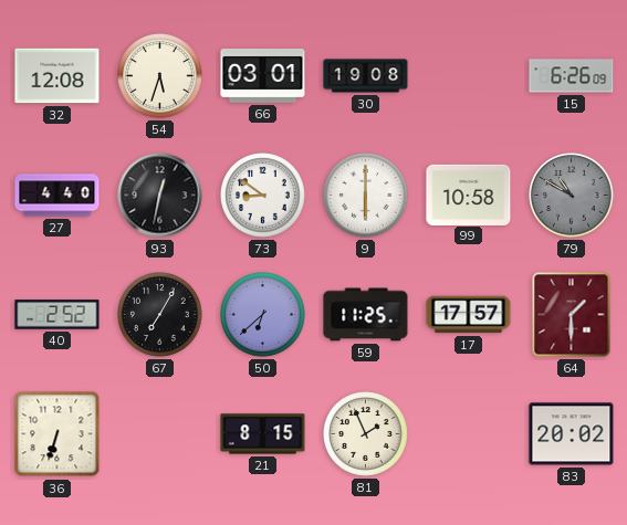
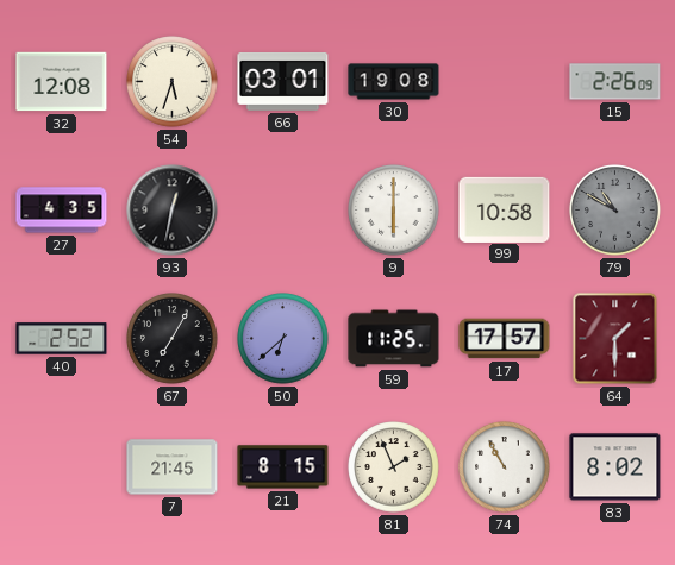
15: 6:26 -> 2:26
27: 4:40 -> 4:35
73: 8:51 -> none
36: 6:33 -> none
7: none -> 21:45
74: none -> 10:55
83: 20:02 -> 8:02
